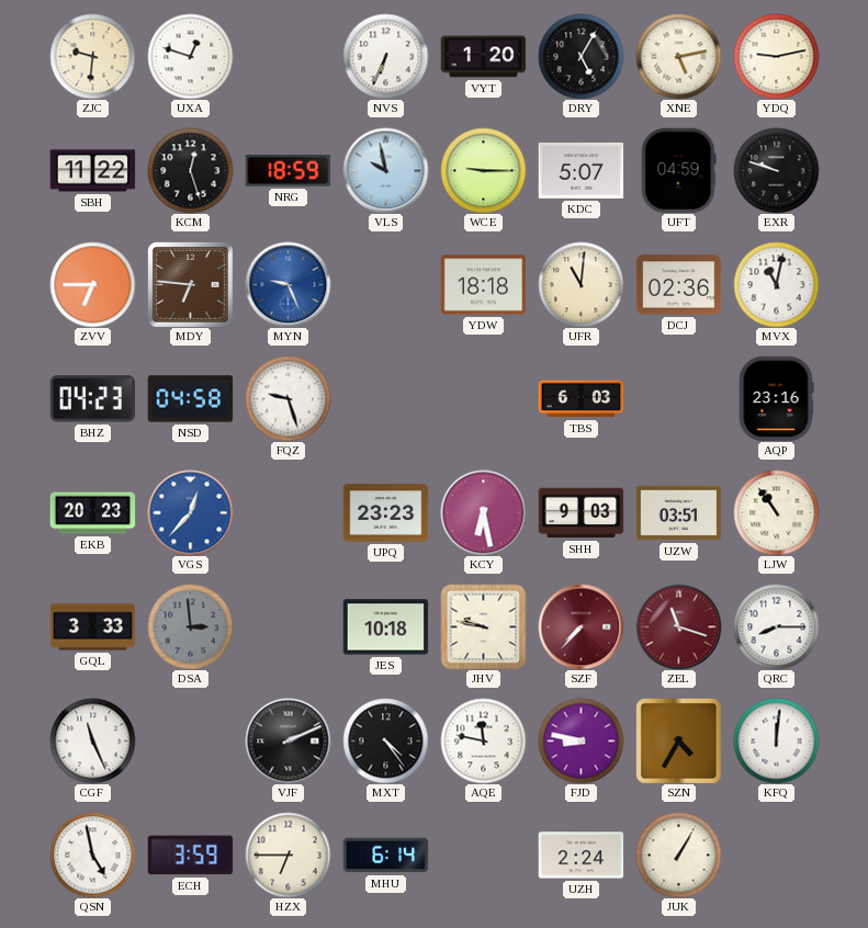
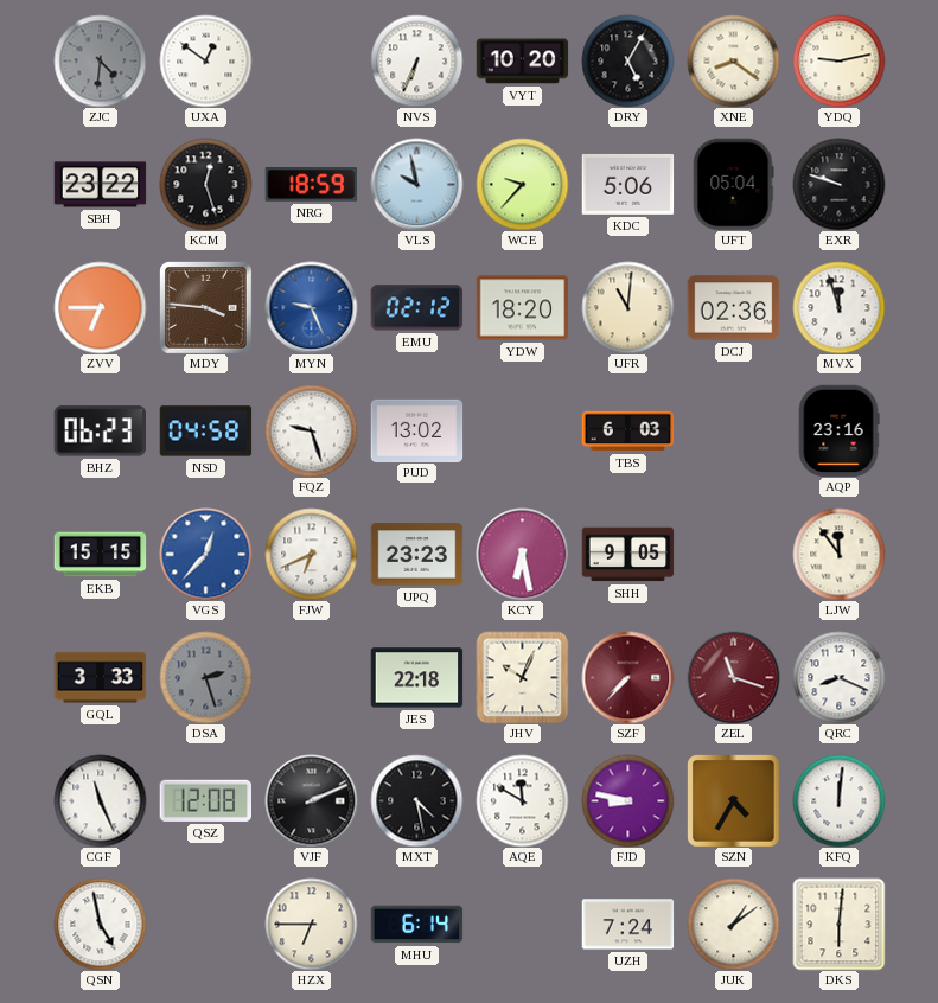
ZJC: 9:31 -> 4:31
ZJC dial: cream -> grey
UXA: 12:48 -> 12:51
VYT: 1:20 -> 10:20
XNE: 5:13 -> 8:21
SBH: 11:22 -> 23:22
WCE: 9:15 -> 9:37
KDC: 5:07 -> 5:06
UFT: 04:59 -> 05:04
MDY: 6:46 -> 3:46
EMU: none -> 02:12
YDW: 18:18 -> 18:20
MVX: 11:02 -> 11:57
BHZ: 04:23 -> 06:23
PUD: none -> 13:02
EKB: 20:23 -> 15:15
FJW: none -> 6:41
SHH: 9:03 -> 9:05
UZW: 03:51 -> none
LJW: 10:54 -> 11:54
DSA: 2:59 -> 2:27
JES: 10:18 -> 22:18
JHV: 9:47 -> 10:04
QRC: 8:15 -> 8:19
QSZ: none -> 12:08
MXT: 4:24 -> 4:28
AQE: 11:47 -> 11:50
ECH: 3:59 -> none
UZH: 2:24 -> 7:24
JUK: 1:05 -> 1:09
DKS: none -> 6:01
